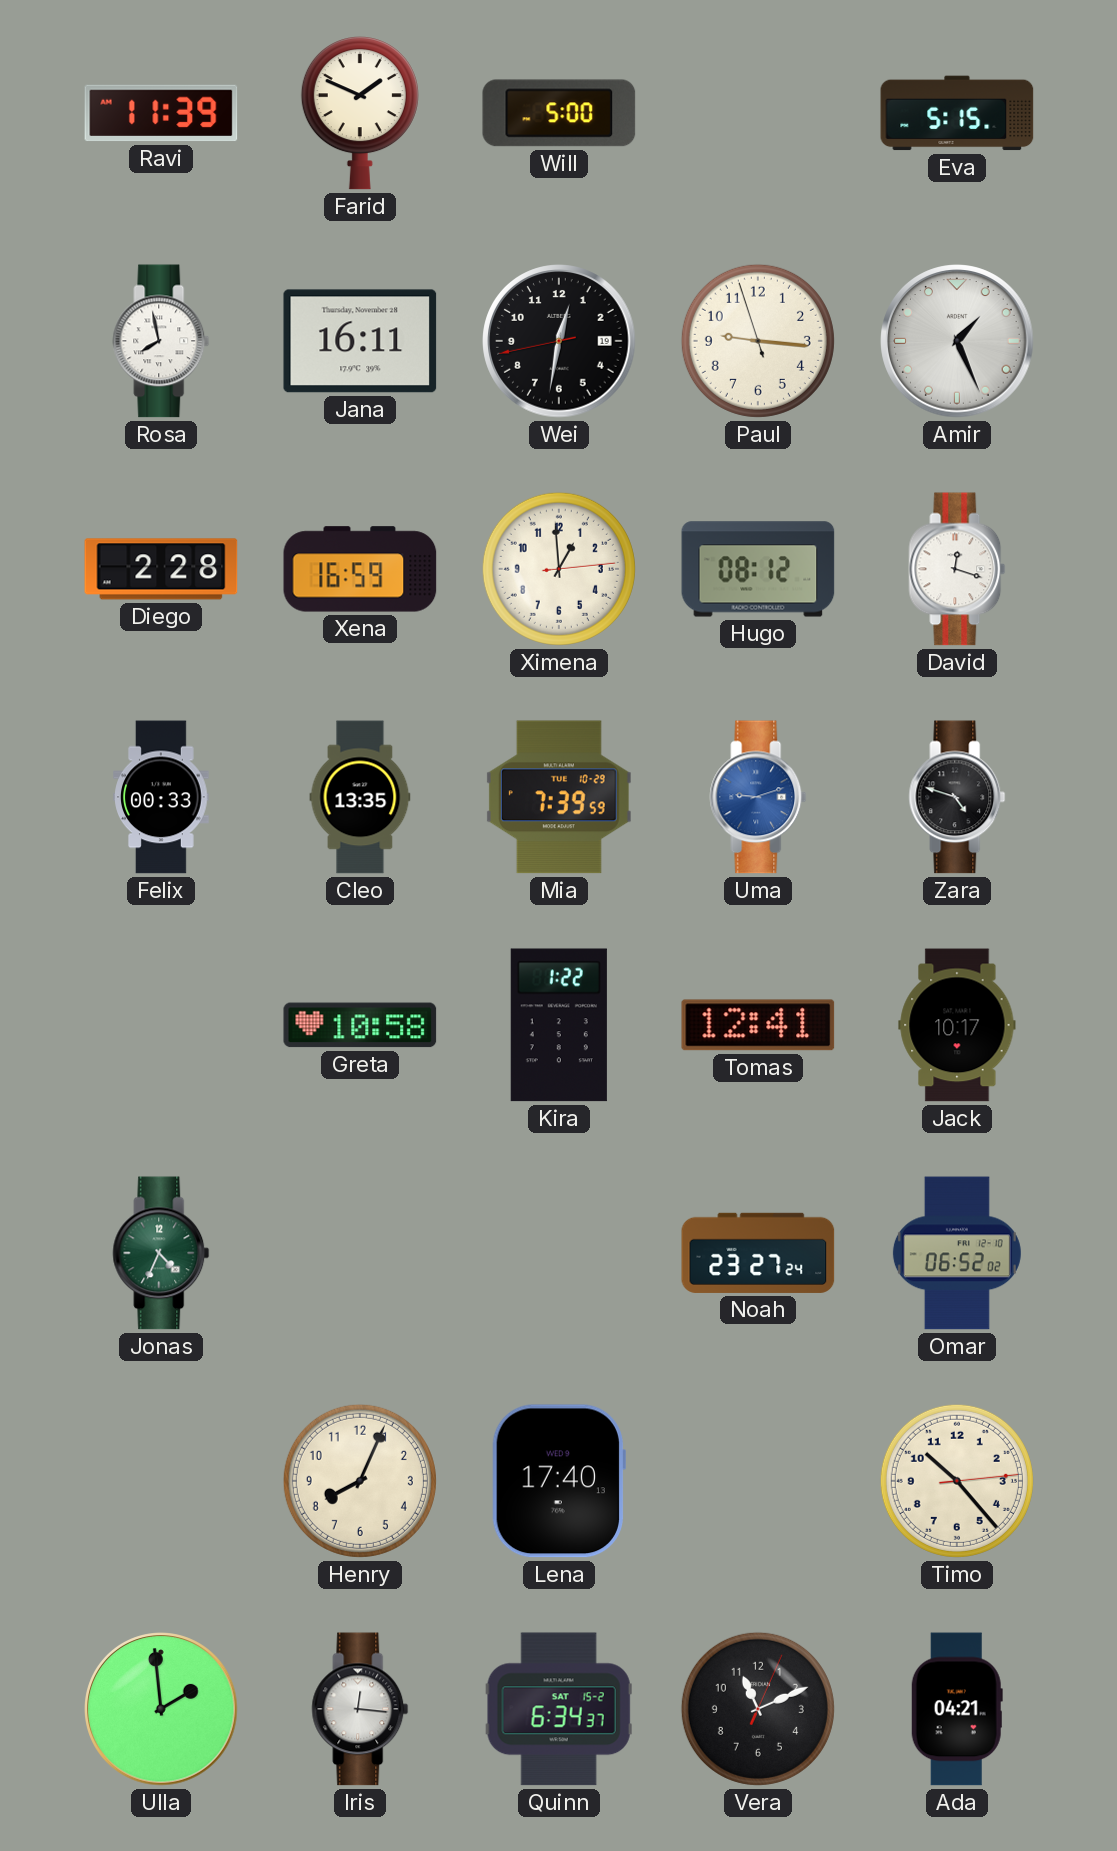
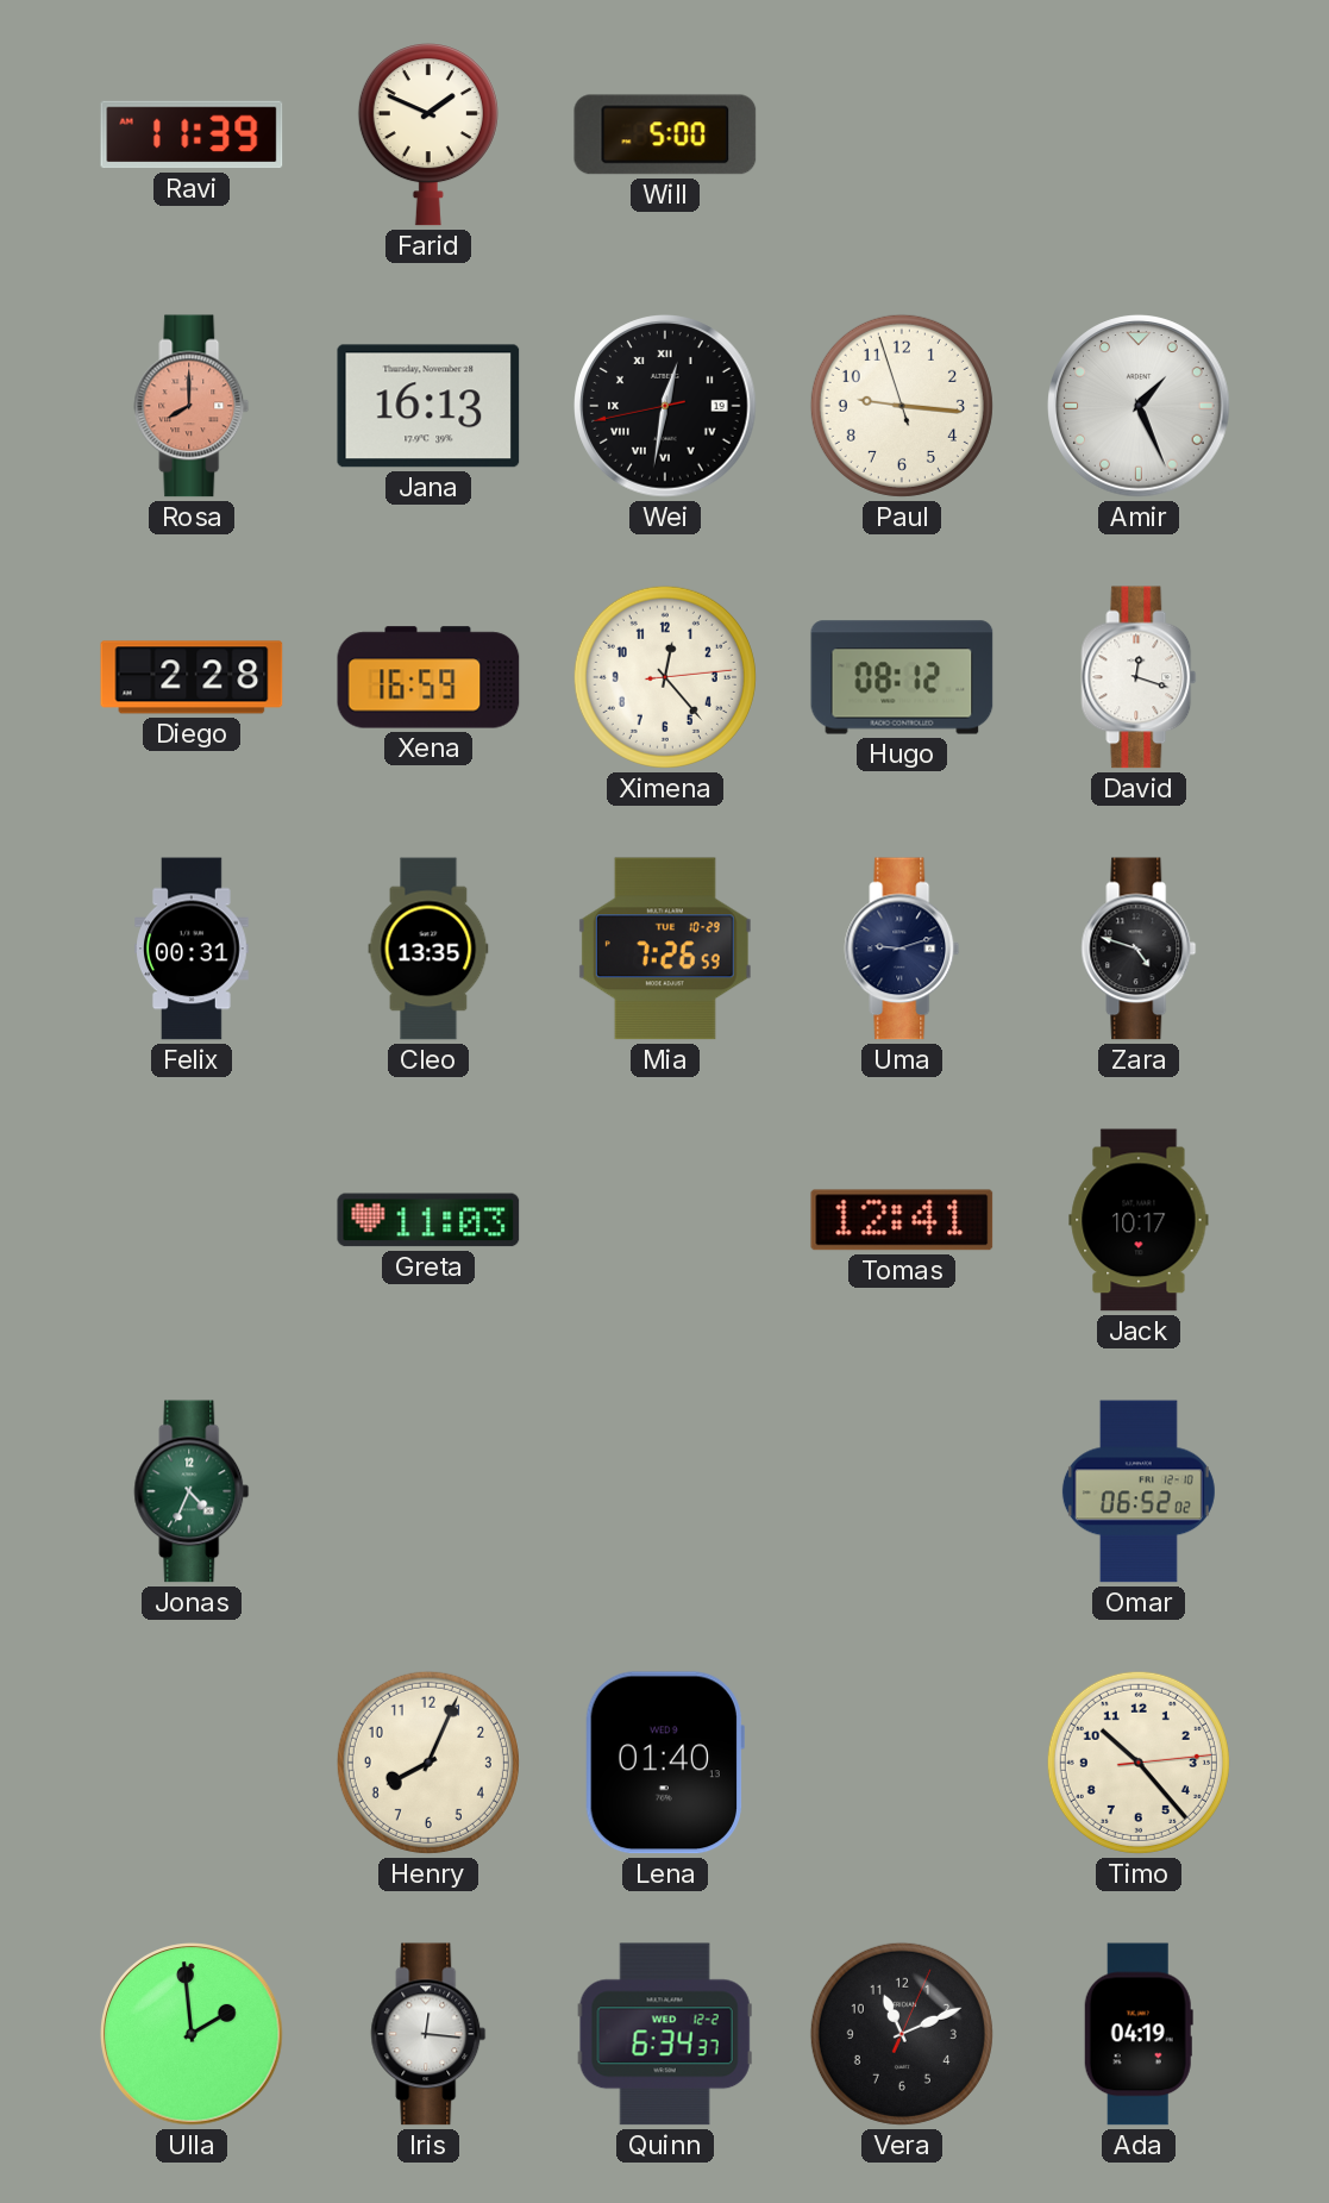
Eva: 5:15 -> none
Rosa: 7:58 -> 8:00
Rosa dial: white -> salmon
Jana: 16:11 -> 16:13
Wei numerals: Arabic -> Roman
Ximena: 12:59 -> 12:23
Felix: 00:33 -> 00:31
Mia: 7:39 -> 7:26
Uma dial: blue -> navy
Greta: 10:58 -> 11:03
Kira: 1:22 -> none
Noah: 23:27 -> none
Lena: 17:40 -> 01:40
Quinn date: SAT 15-2 -> WED 12-2
Ada: 04:21 -> 04:19
